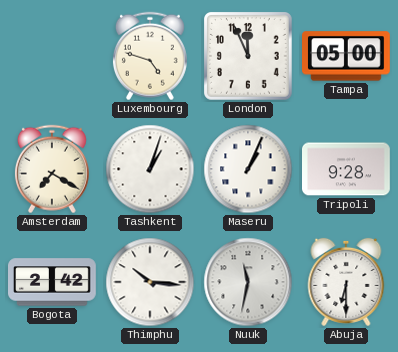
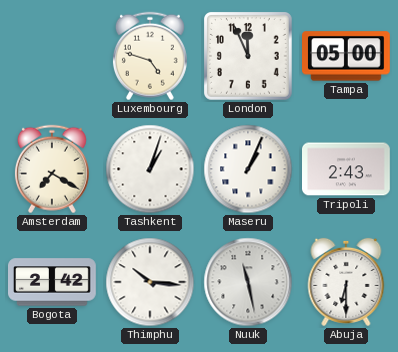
Tripoli: 9:28 -> 2:43
Nuuk: 11:32 -> 11:28
